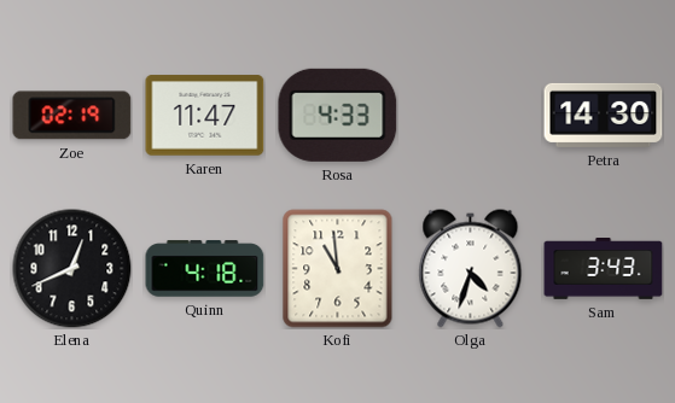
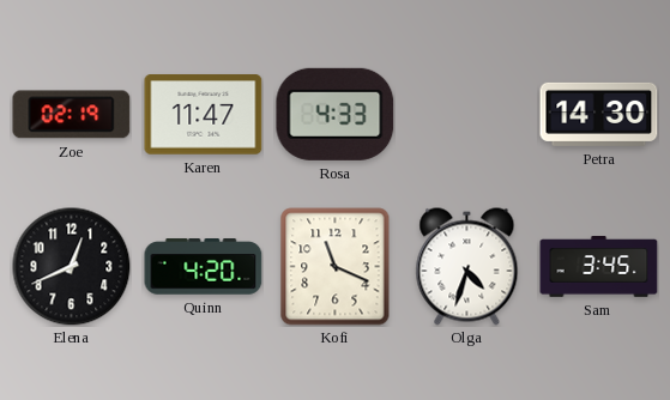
Quinn: 4:18 -> 4:20
Kofi: 10:59 -> 11:19
Sam: 3:43 -> 3:45
